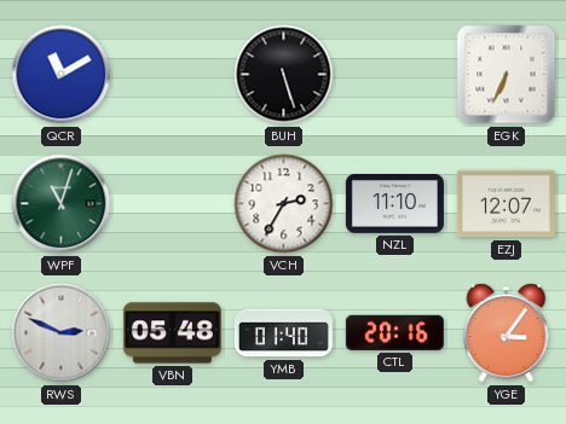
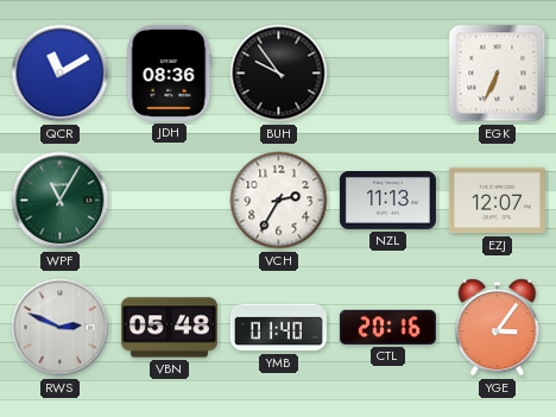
JDH: none -> 08:36
BUH: 5:27 -> 9:54
WPF: 11:03 -> 11:05
NZL: 11:10 -> 11:13
